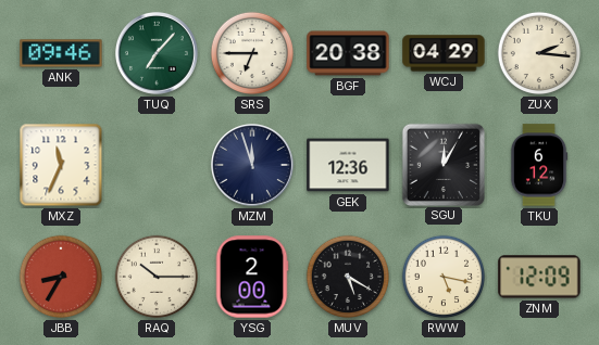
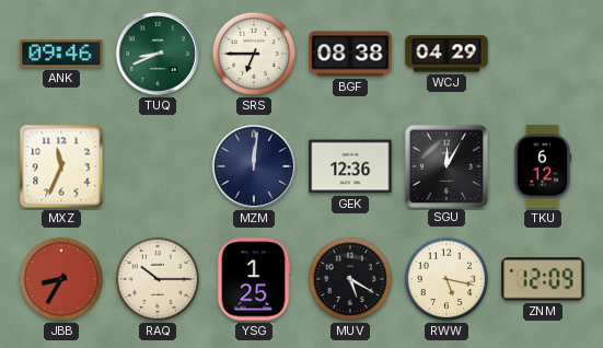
TUQ: 7:07 -> 8:41
BGF: 20:38 -> 08:38
ZUX: 2:16 -> none
MZM: 11:57 -> 12:01
YSG: 2:00 -> 1:25
